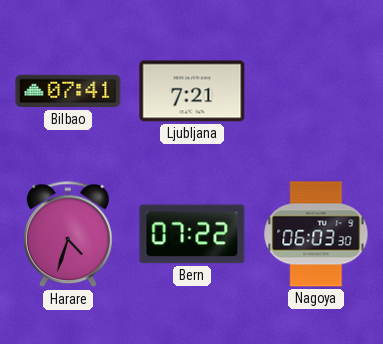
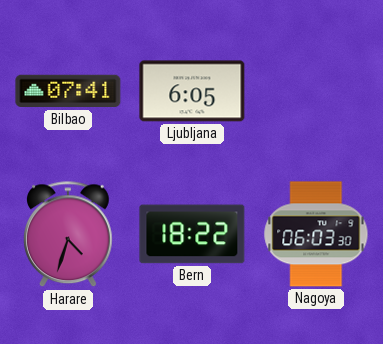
Ljubljana: 7:21 -> 6:05
Bern: 07:22 -> 18:22
